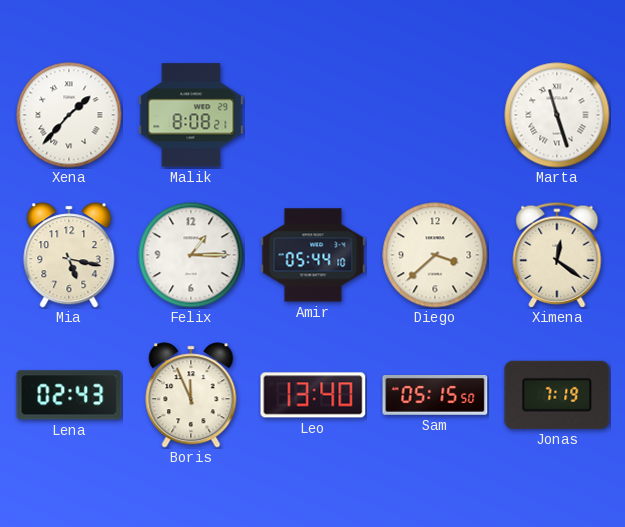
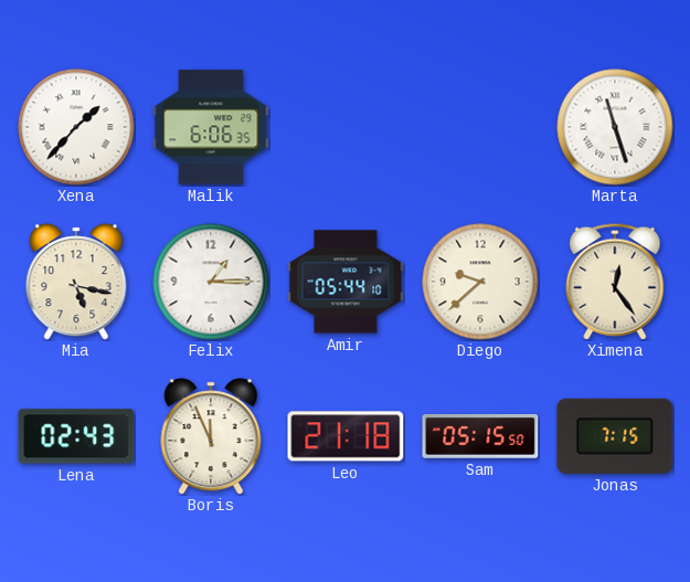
Malik: 8:08 -> 6:06
Diego: 3:38 -> 9:38
Ximena: 12:21 -> 12:24
Leo: 13:40 -> 21:18
Jonas: 7:19 -> 7:15
